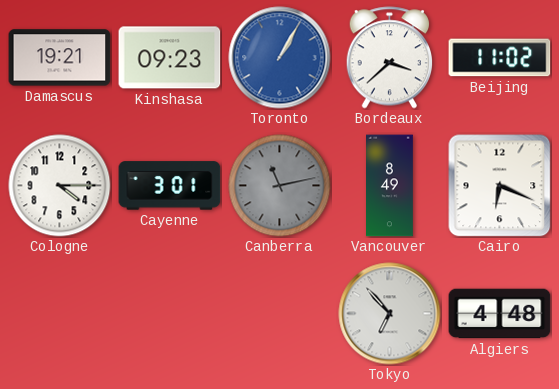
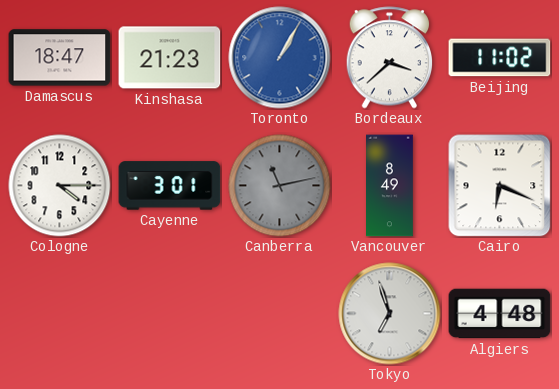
Damascus: 19:21 -> 18:47
Kinshasa: 09:23 -> 21:23
Tokyo: 6:53 -> 6:57
